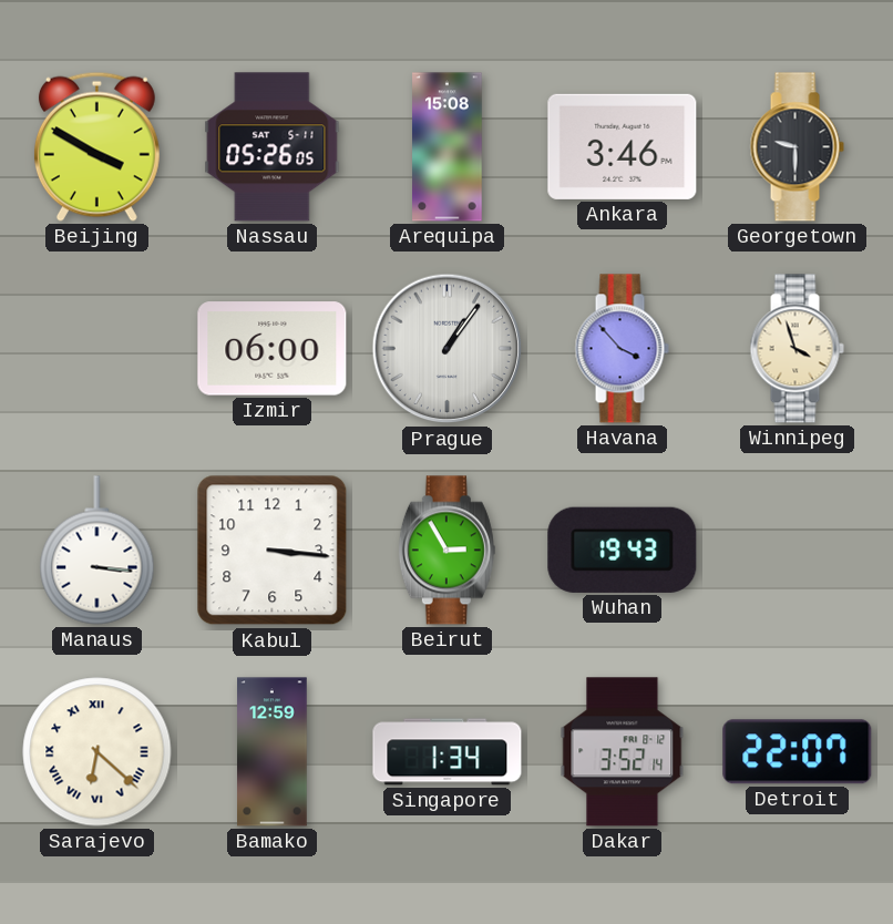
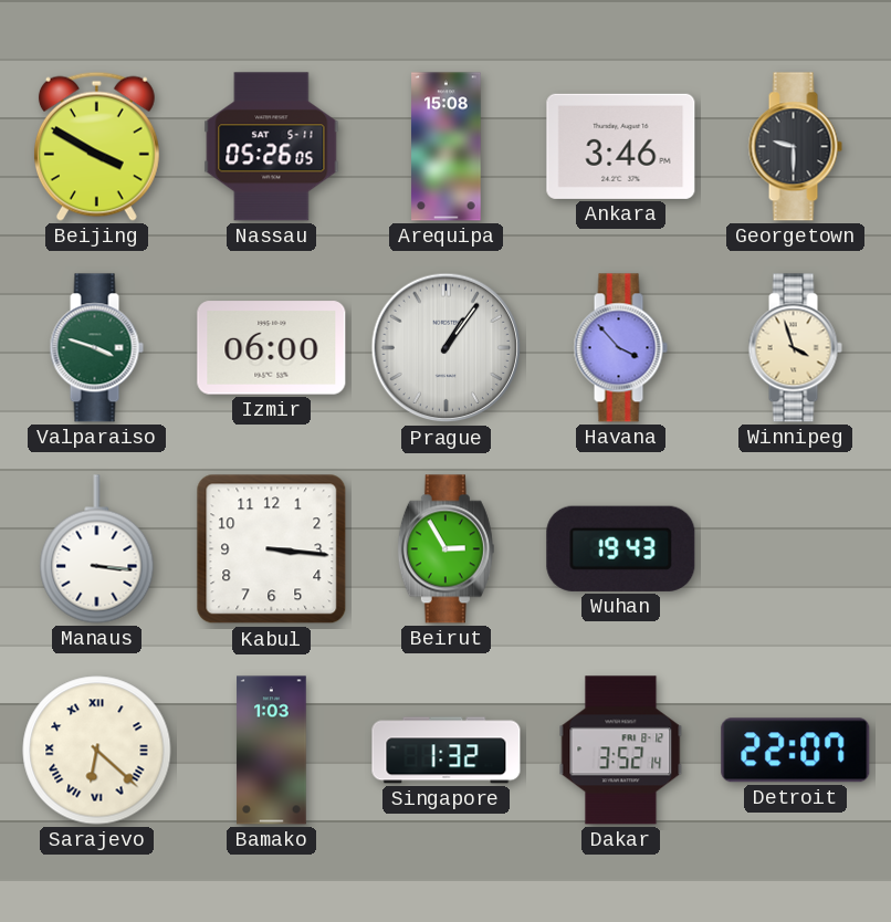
Valparaiso: none -> 3:48
Bamako: 12:59 -> 1:03
Singapore: 1:34 -> 1:32
